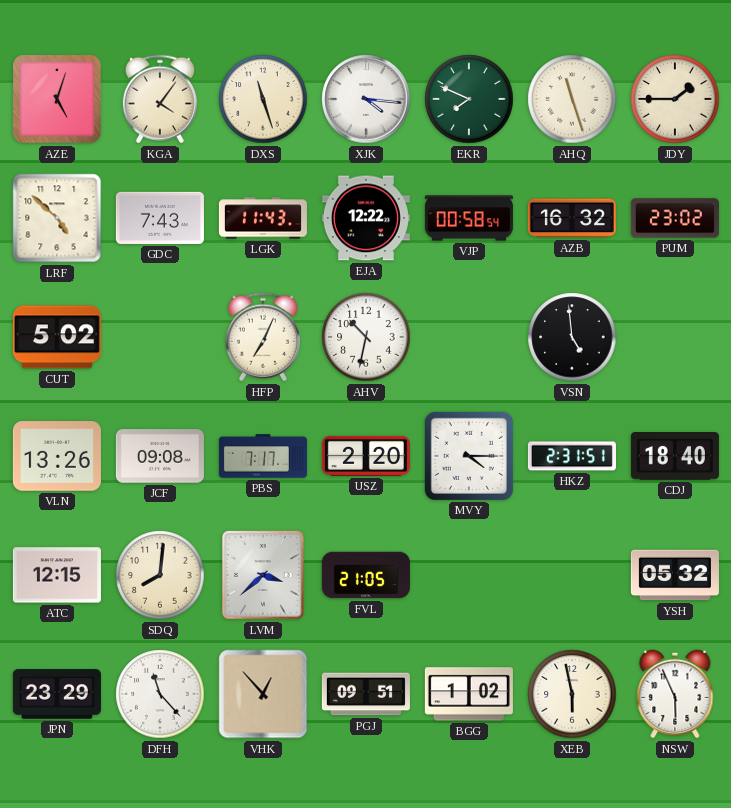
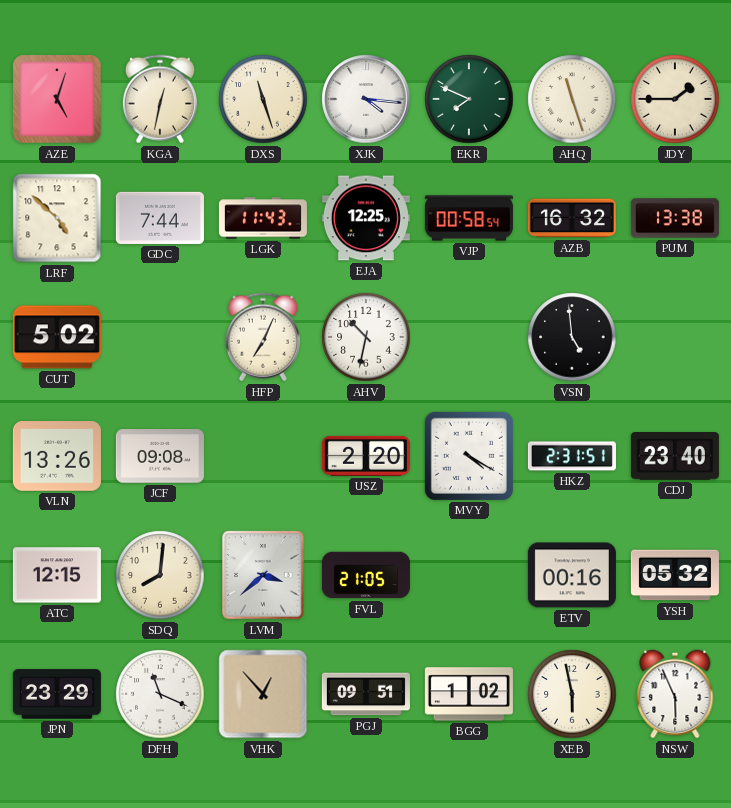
KGA: 4:06 -> 12:32
GDC: 7:43 -> 7:44
EJA: 12:22 -> 12:25
PUM: 23:02 -> 13:38
PBS: 7:17 -> none
MVY: 4:15 -> 4:20
CDJ: 18:40 -> 23:40
ETV: none -> 00:16
DFH: 11:23 -> 11:19
